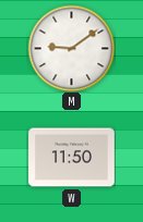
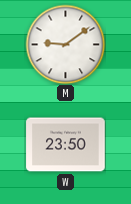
W: 11:50 -> 23:50
